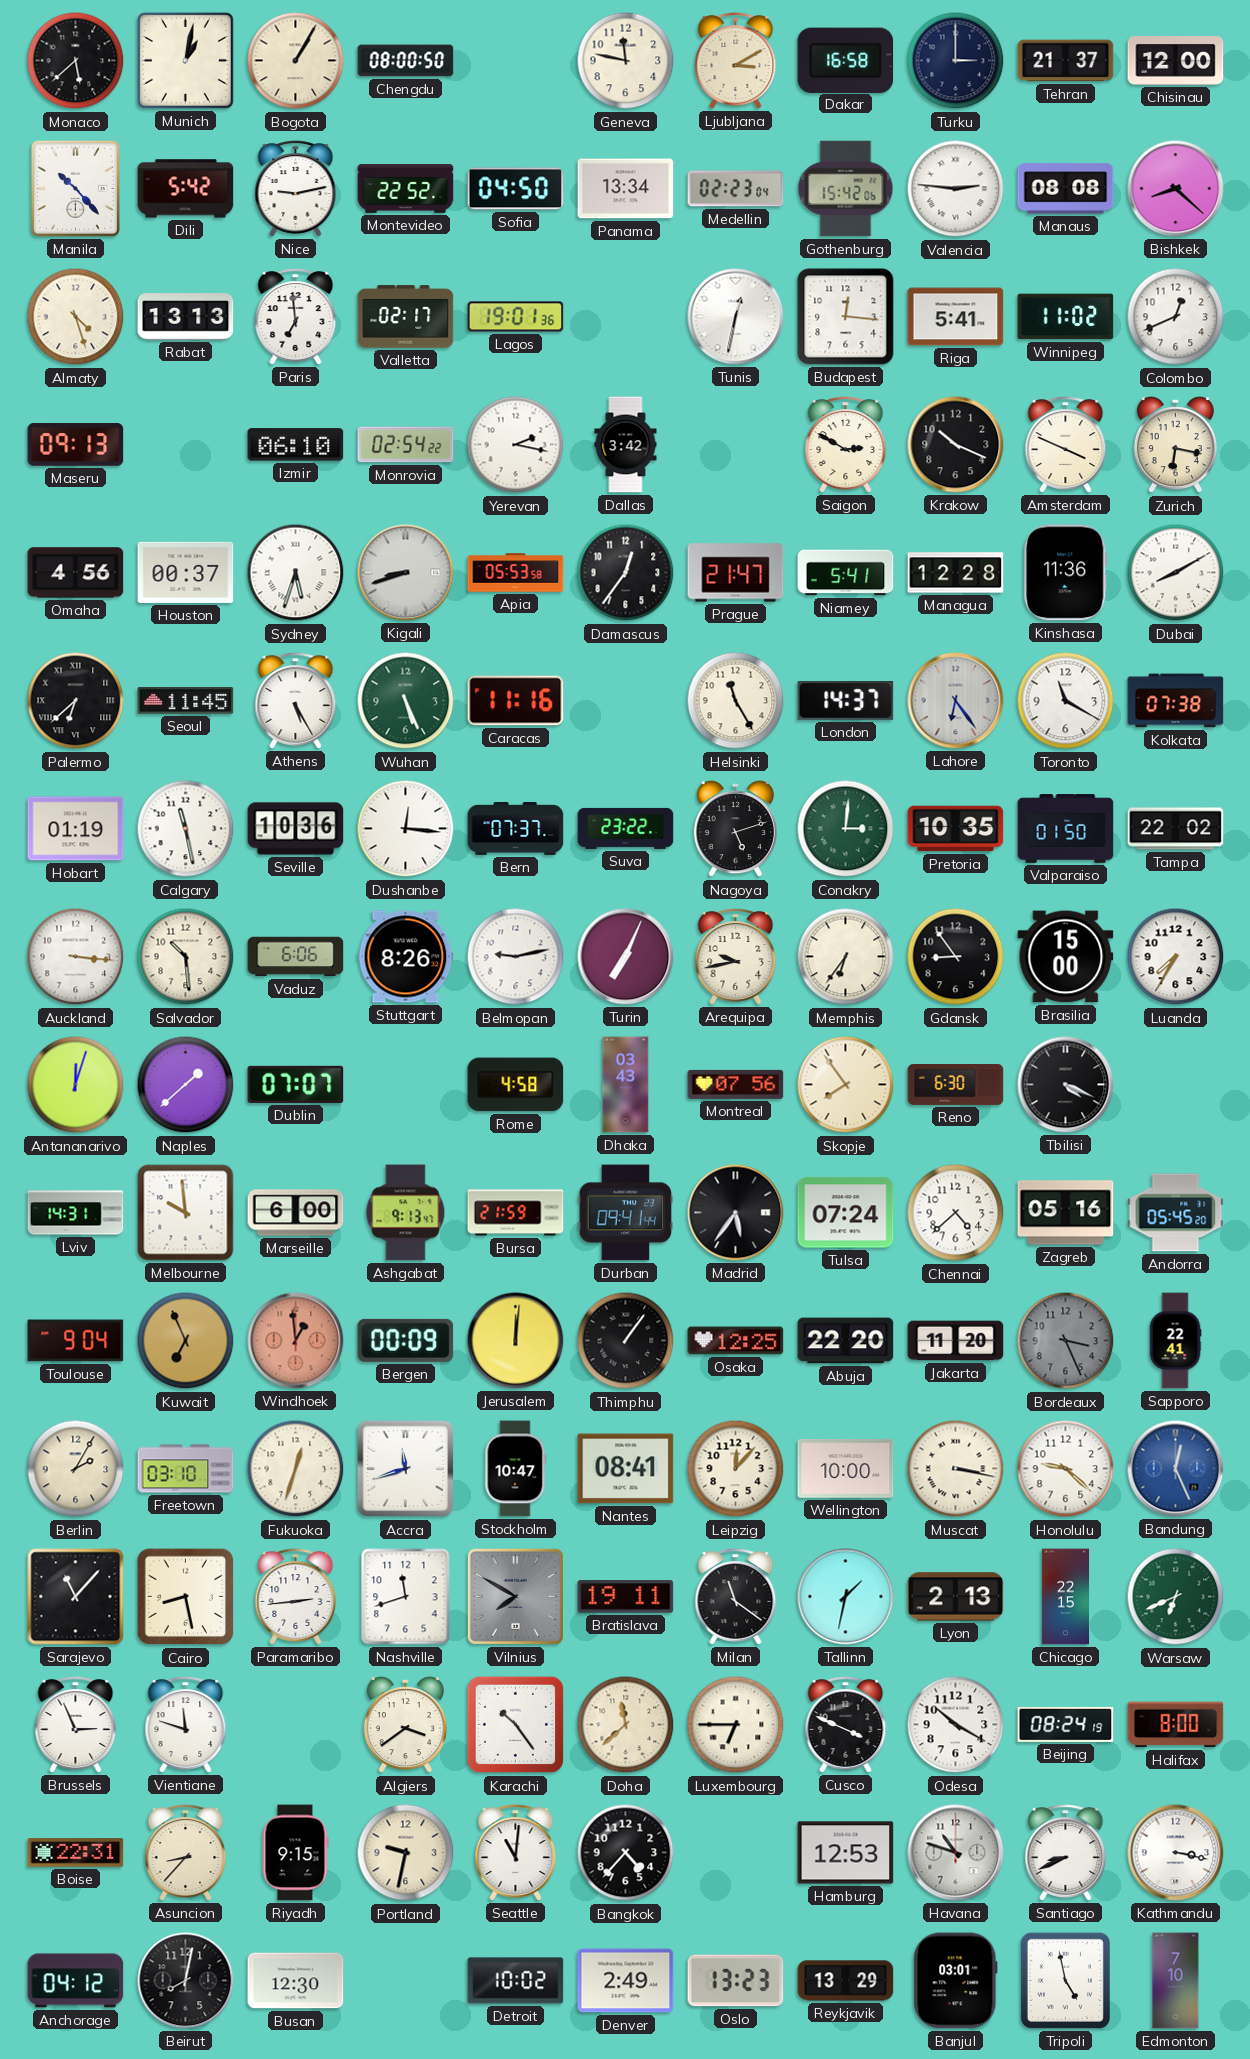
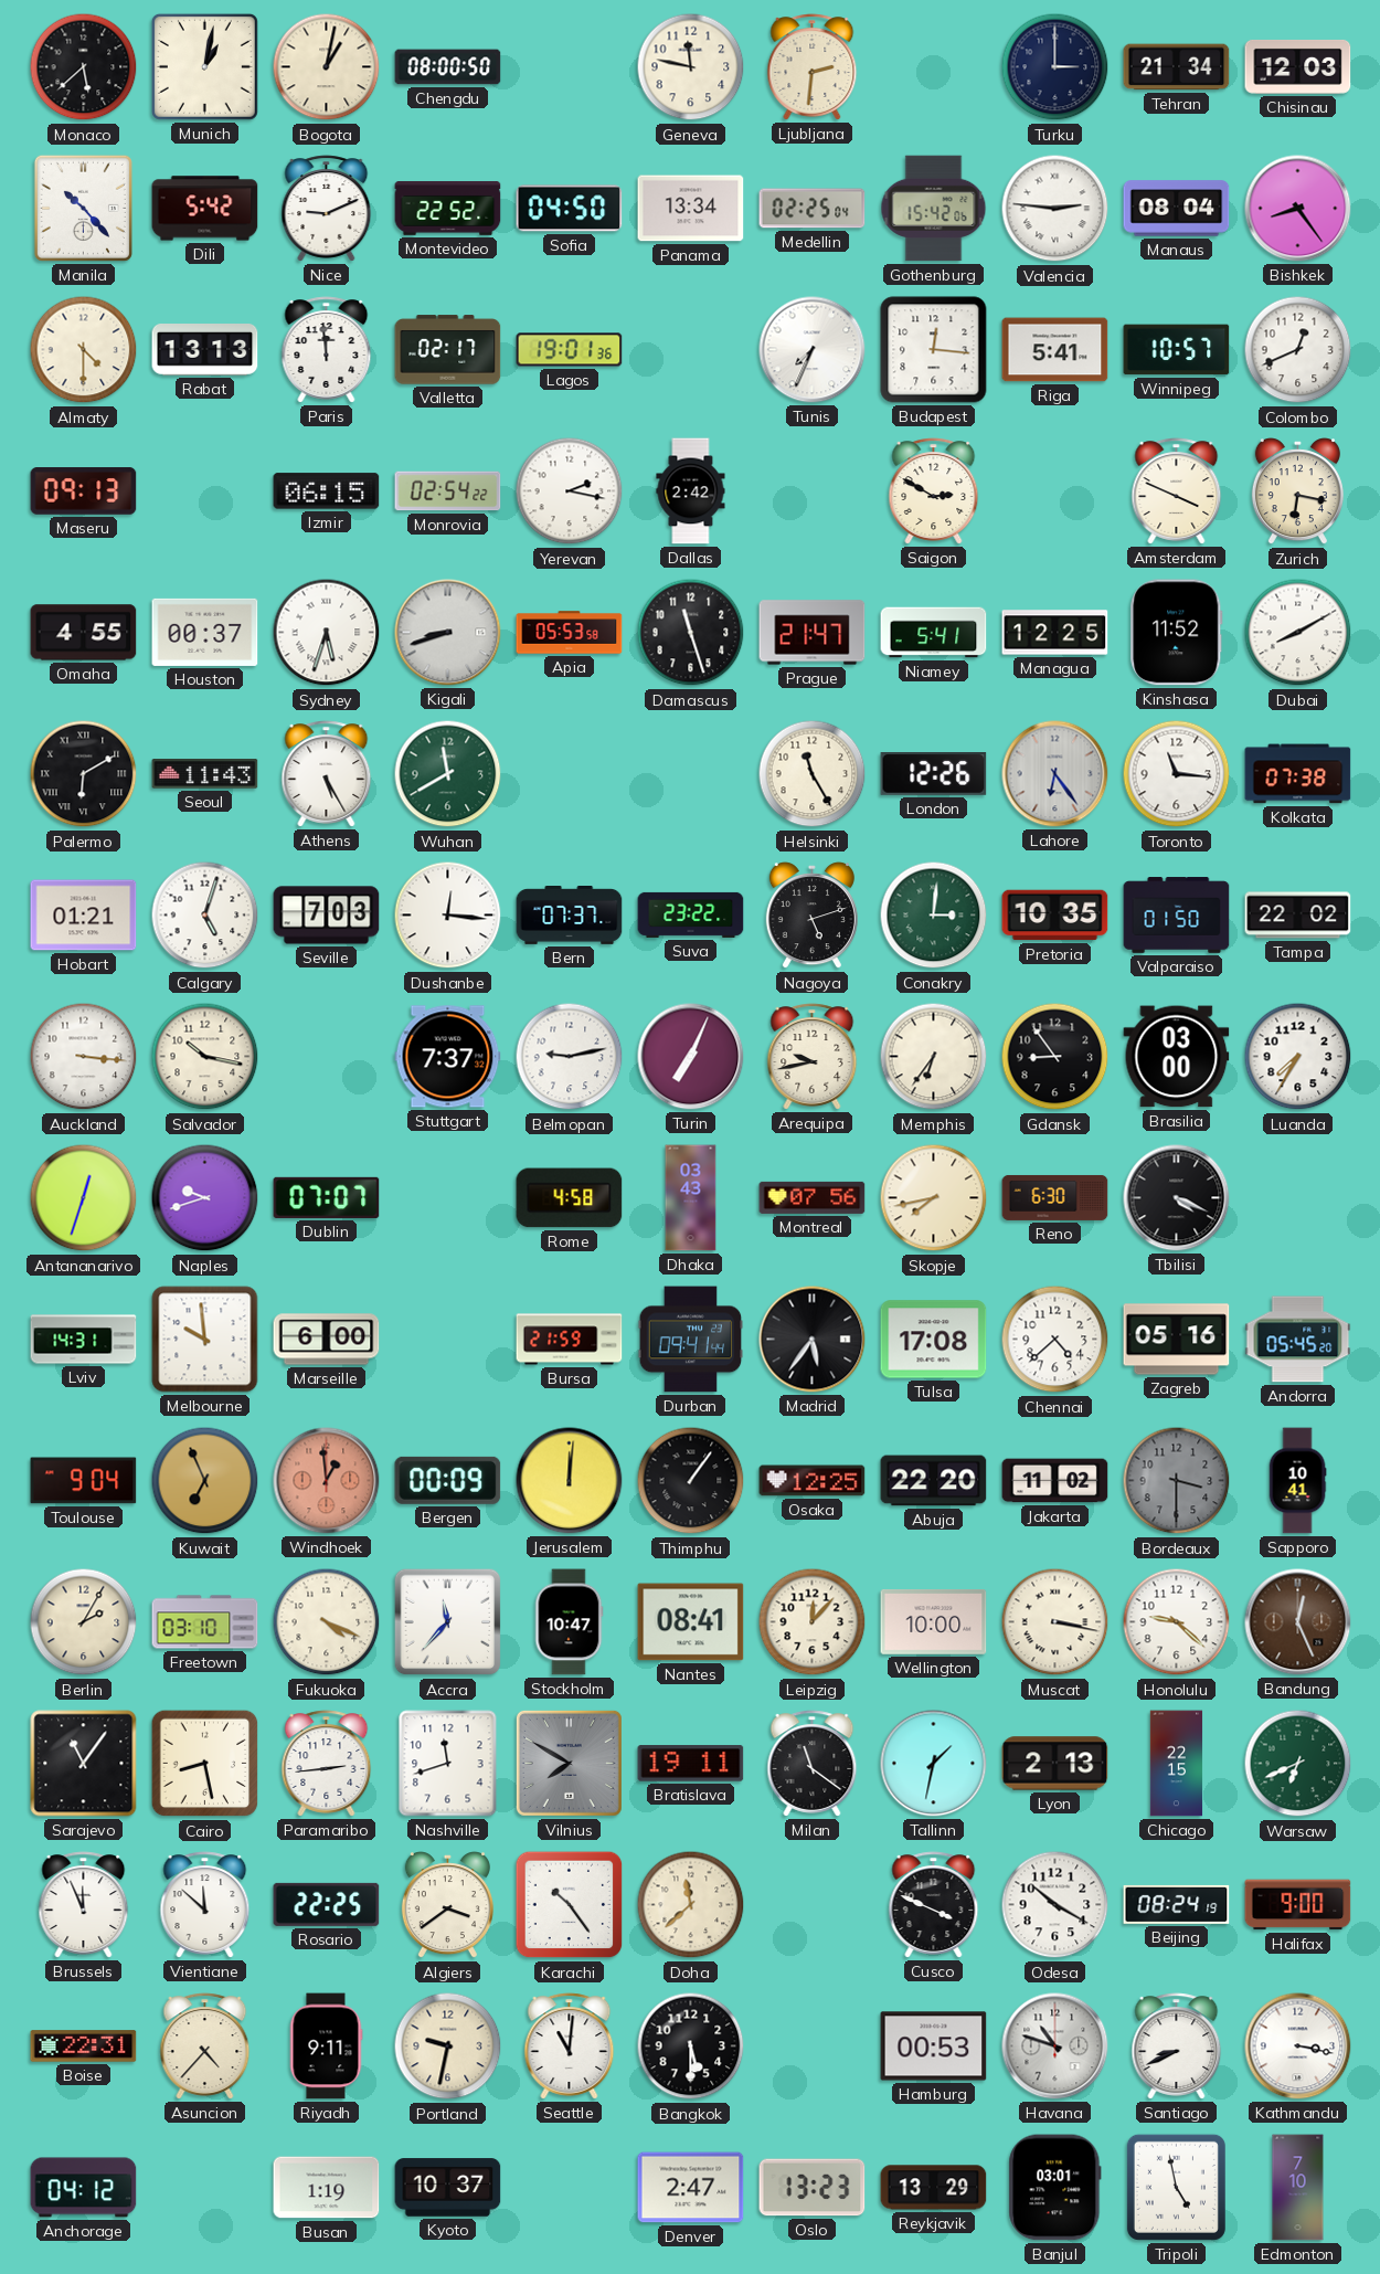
Bogota: 1:05 -> 1:02
Ljubljana: 3:10 -> 2:31
Dakar: 16:58 -> none
Tehran: 21:37 -> 21:34
Chisinau: 12:00 -> 12:03
Nice: 9:13 -> 9:11
Medellin: 02:23 -> 02:25
Manaus: 08:08 -> 08:04
Bishkek: 8:22 -> 8:24
Almaty: 4:27 -> 4:30
Paris: 6:59 -> 11:59
Tunis: 12:32 -> 7:34
Winnipeg: 11:02 -> 10:57
Izmir: 06:10 -> 06:15
Dallas: 3:42 -> 2:42
Krakow: 10:19 -> none
Omaha: 4:56 -> 4:55
Damascus: 12:36 -> 11:27
Managua: 12:28 -> 12:25
Kinshasa: 11:36 -> 11:52
Palermo: 6:38 -> 6:10
Seoul: 11:45 -> 11:43
Wuhan: 5:26 -> 11:40
Caracas: 11:16 -> none
London: 14:37 -> 12:26
Toronto: 11:20 -> 11:16
Hobart: 01:19 -> 01:21
Calgary: 11:28 -> 5:03
Seville: 10:36 -> 7:03
Salvador: 10:29 -> 10:17
Vaduz: 6:06 -> none
Stuttgart: 8:26 -> 7:37
Brasilia: 15:00 -> 03:00
Antananarivo: 12:03 -> 12:33
Naples: 1:38 -> 9:42
Skopje: 7:54 -> 7:43
Ashgabat: 9:13 -> none
Tulsa: 07:24 -> 17:08
Jakarta: 11:20 -> 11:02
Bordeaux: 3:26 -> 3:30
Sapporo: 22:41 -> 10:41
Fukuoka: 12:33 -> 4:19
Accra: 11:42 -> 11:37
Bandung dial: blue -> brown
Sarajevo: 11:07 -> 11:06
Brussels: 2:56 -> 11:56
Vientiane: 11:48 -> 11:52
Rosario: none -> 22:25
Luxembourg: 6:45 -> none
Halifax: 8:00 -> 9:00
Asuncion: 8:37 -> 4:37
Riyadh: 9:15 -> 9:11
Bangkok: 4:37 -> 5:30
Hamburg: 12:53 -> 00:53
Beirut: 8:02 -> none
Busan: 12:30 -> 1:19
Kyoto: none -> 10:37
Detroit: 10:02 -> none
Denver: 2:49 -> 2:47
